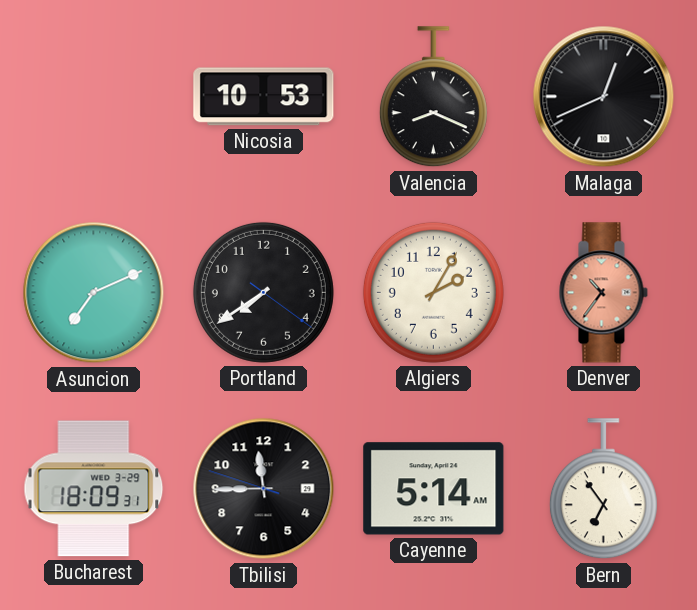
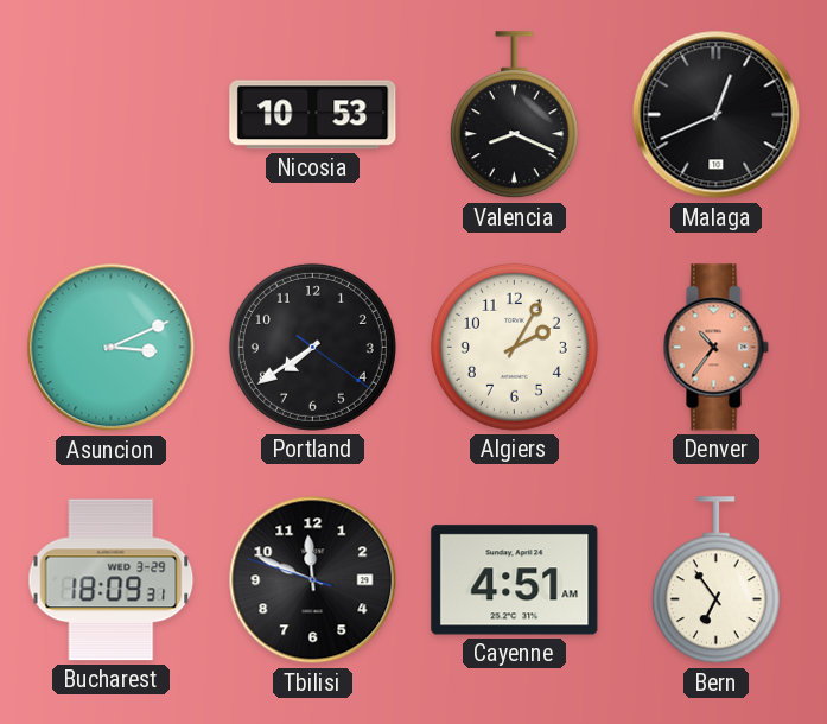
Asuncion: 7:11 -> 3:11
Tbilisi: 11:44 -> 11:48
Cayenne: 5:14 -> 4:51
